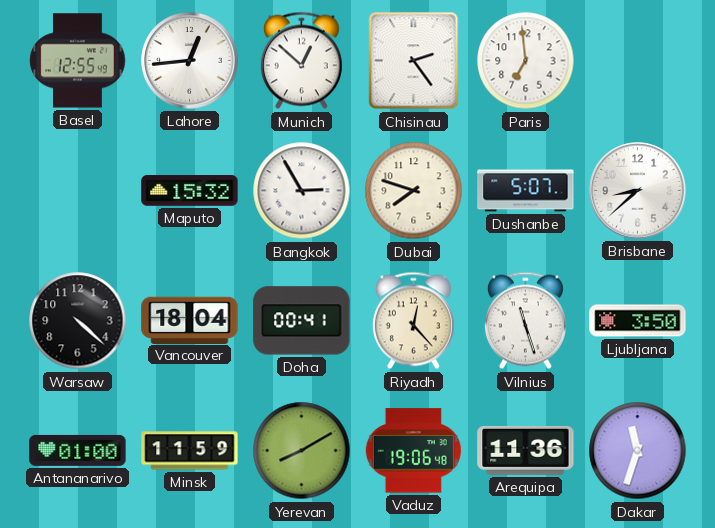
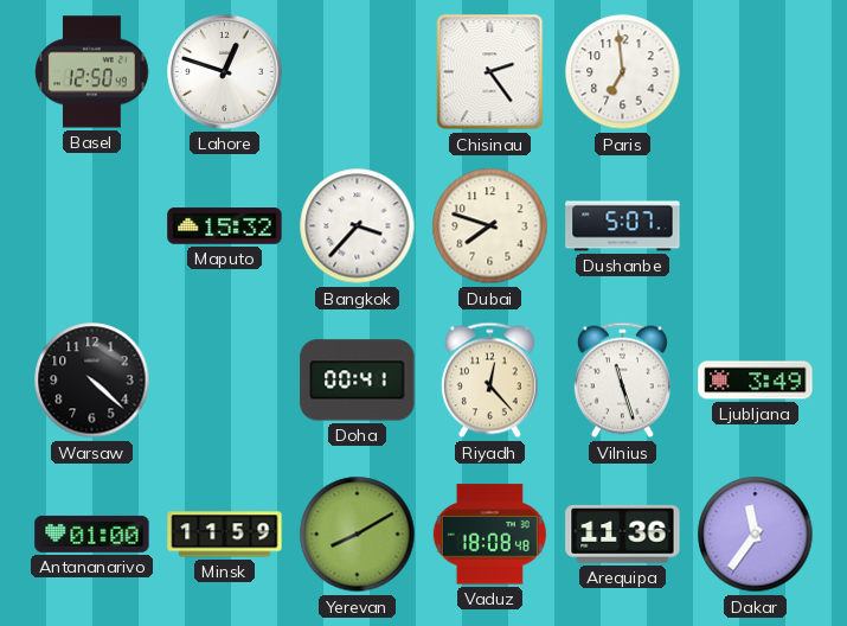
Basel: 12:55 -> 12:50
Lahore: 12:44 -> 12:48
Munich: 12:52 -> none
Bangkok: 2:55 -> 3:37
Brisbane: 8:38 -> none
Vancouver: 18:04 -> none
Ljubljana: 3:50 -> 3:49
Vaduz: 19:06 -> 18:08
Dakar: 11:33 -> 11:36
